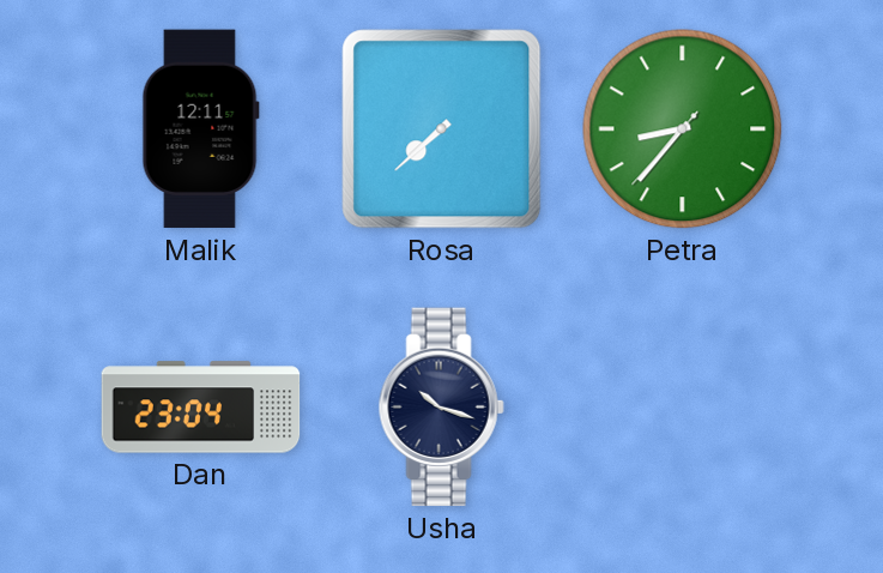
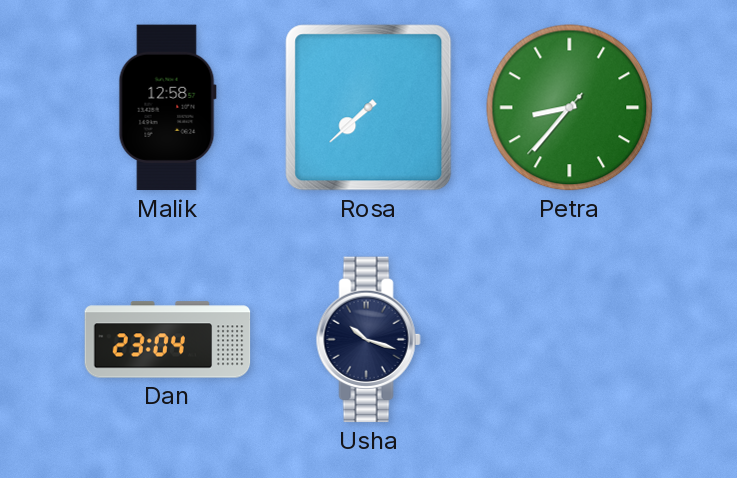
Malik: 12:11 -> 12:58
